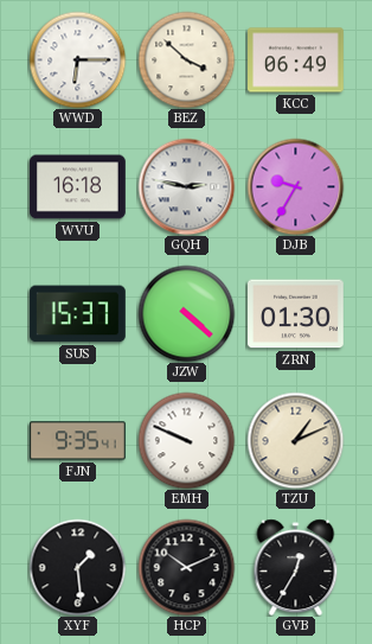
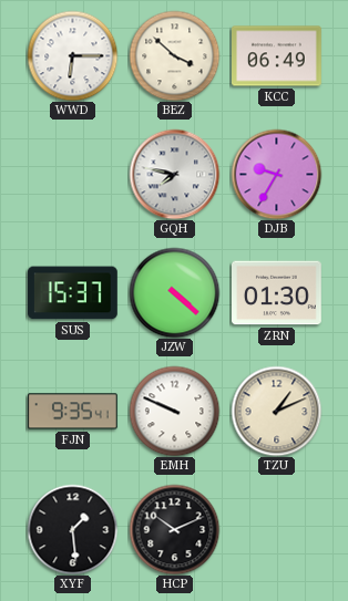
WVU: 16:18 -> none
GQH: 2:47 -> 7:47
GVB: 12:35 -> none
